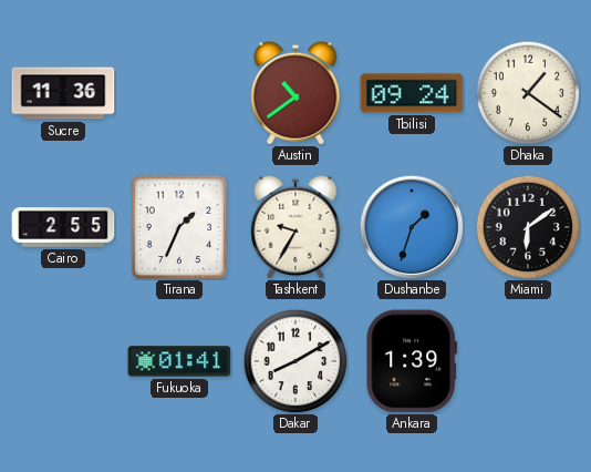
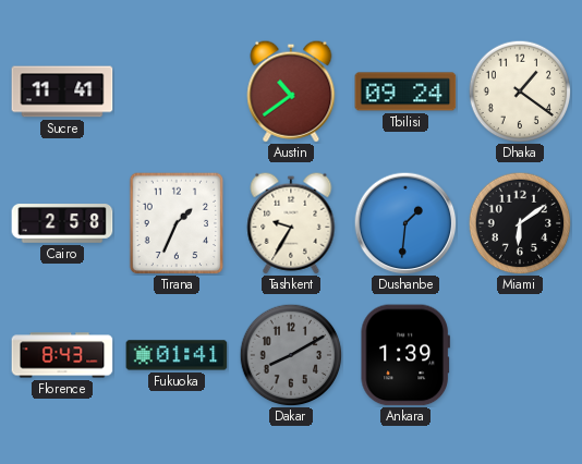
Sucre: 11:36 -> 11:41
Cairo: 2:55 -> 2:58
Dushanbe: 1:33 -> 1:31
Florence: none -> 8:43
Dakar dial: white -> grey
